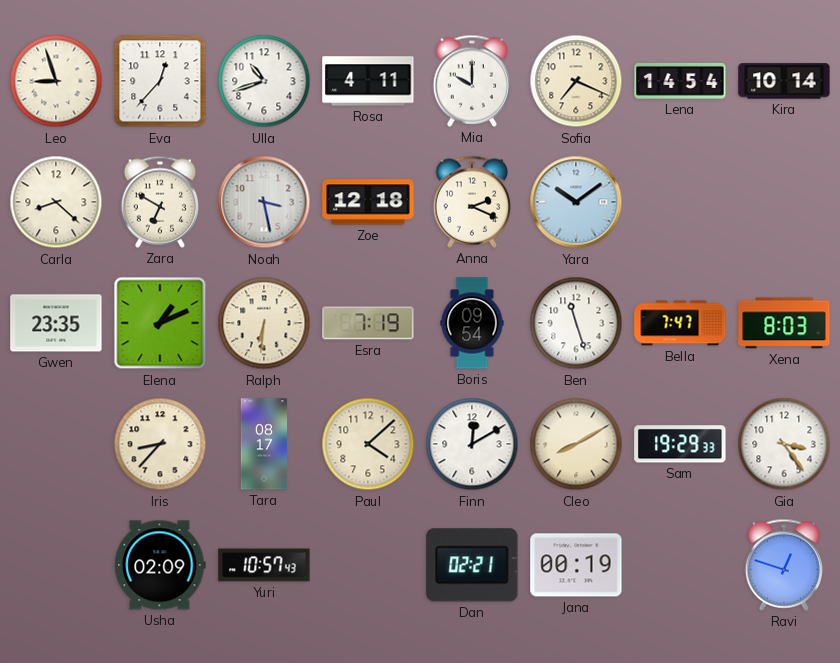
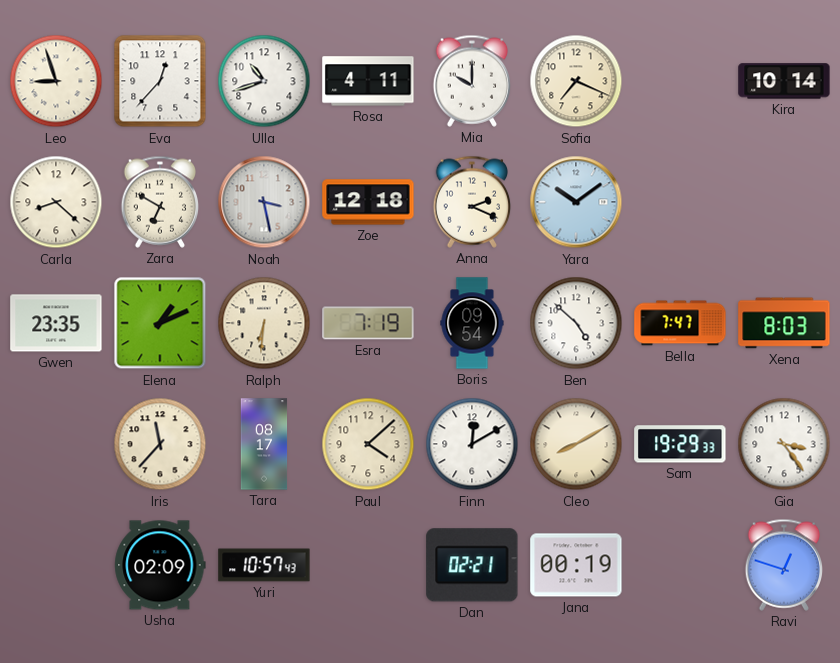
Lena: 14:54 -> none
Ben: 11:27 -> 4:52
Iris: 8:37 -> 11:37
